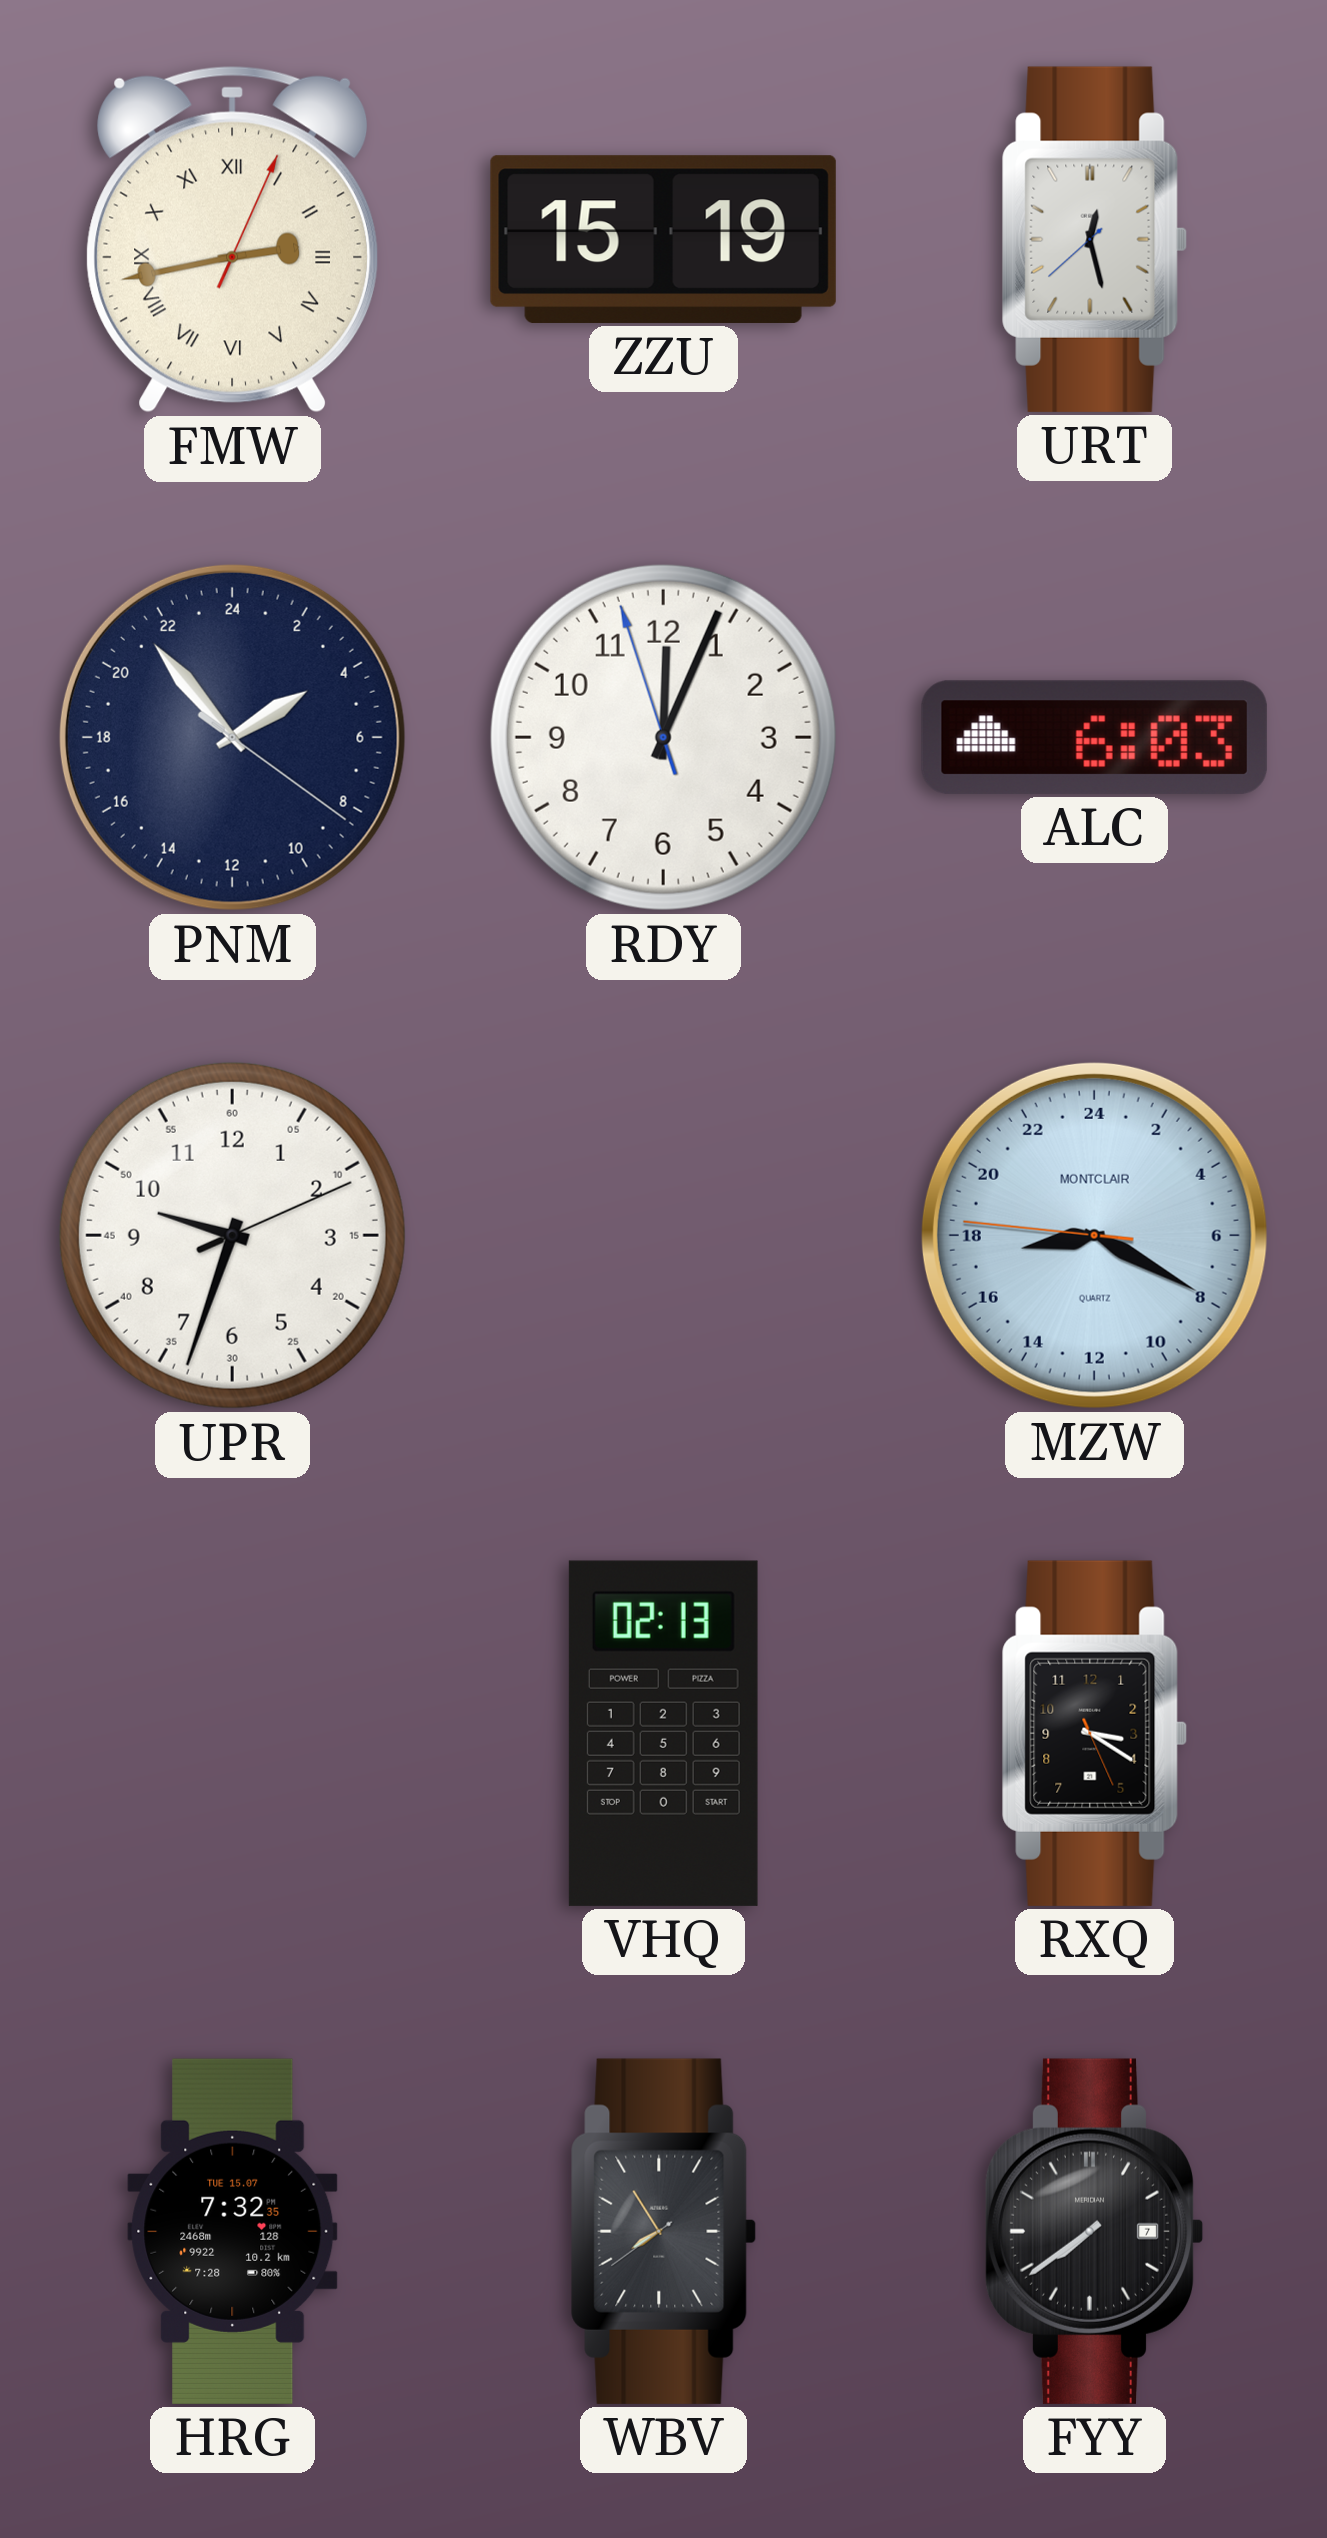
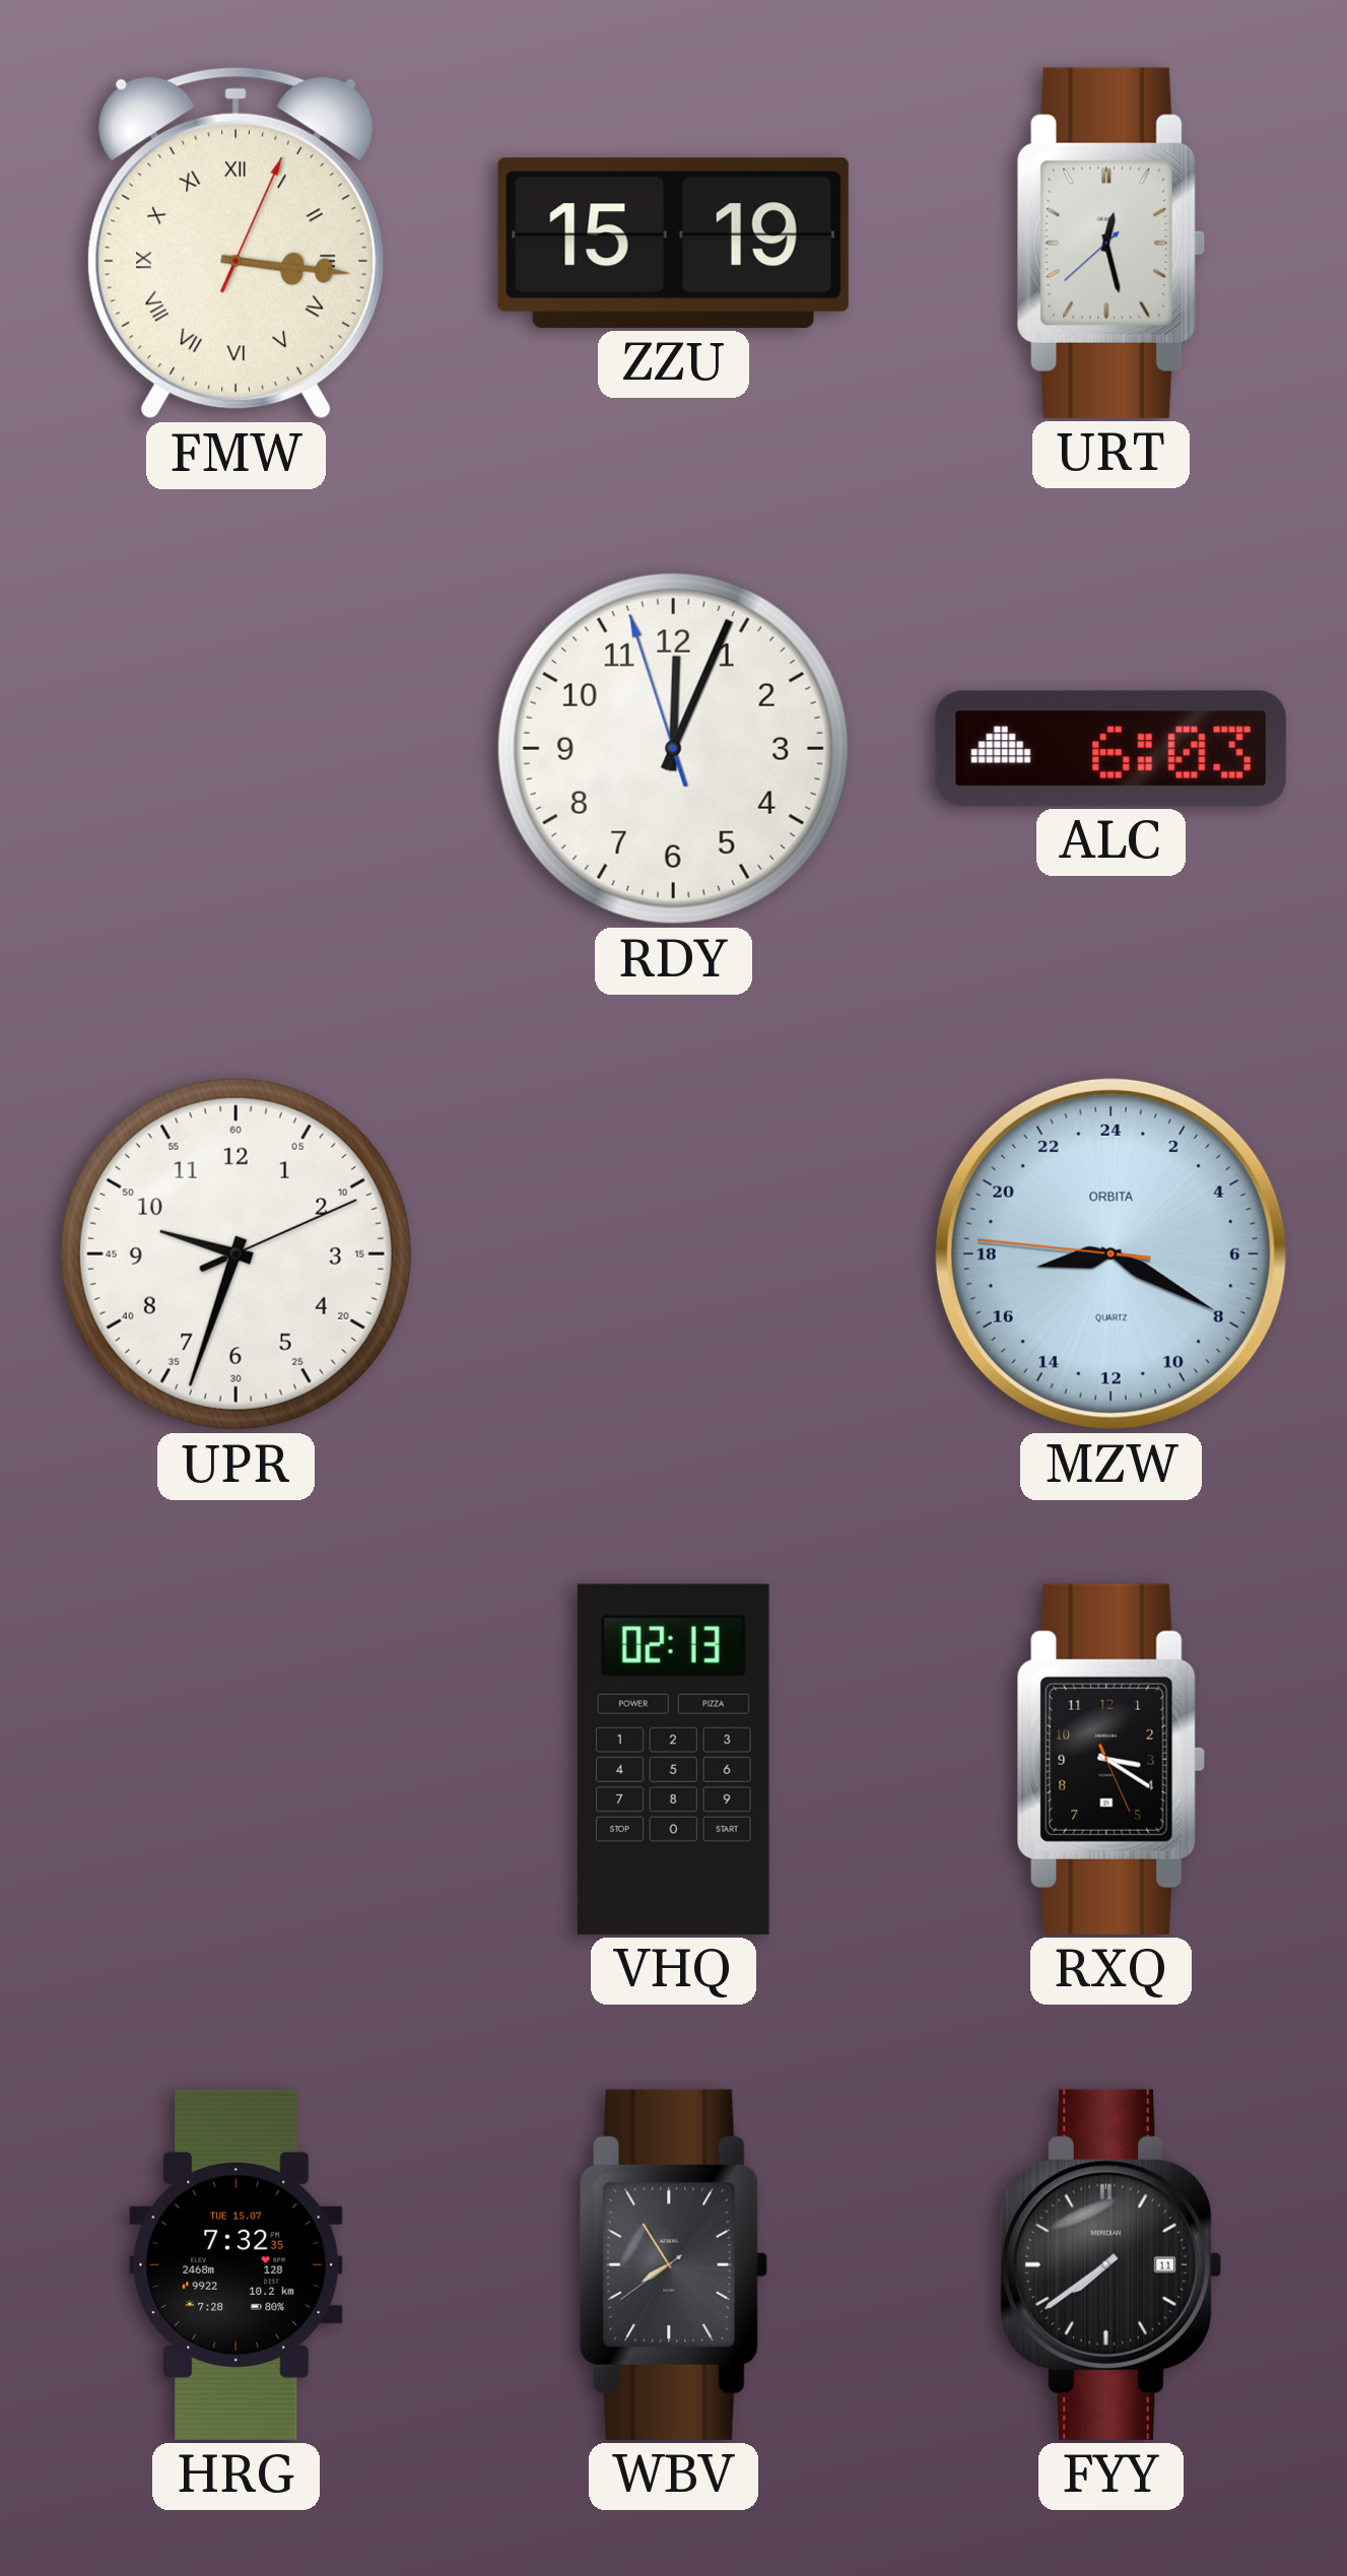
FMW: 2:43 -> 3:16
PNM: 3:53 -> none
MZW brand: MONTCLAIR -> ORBITA
FYY date: 7 -> 11
